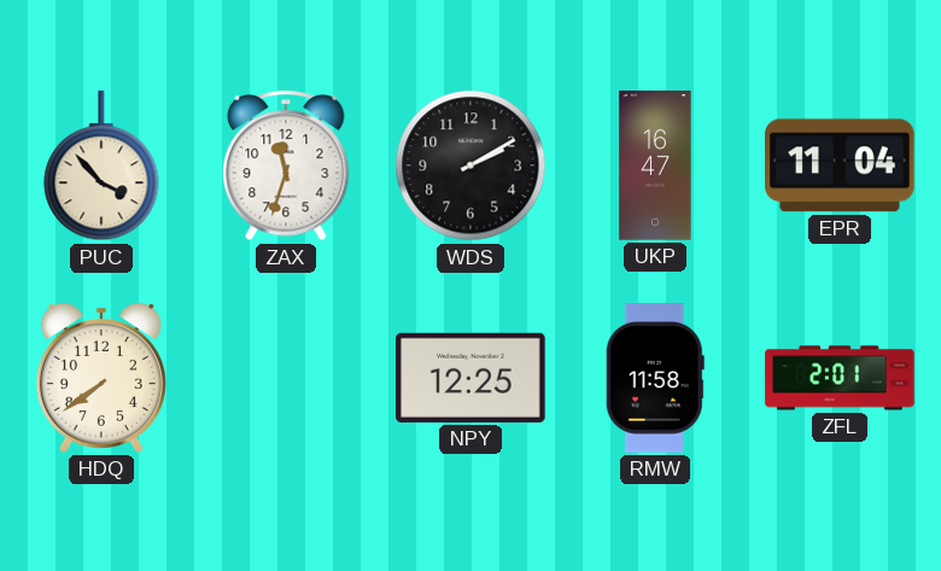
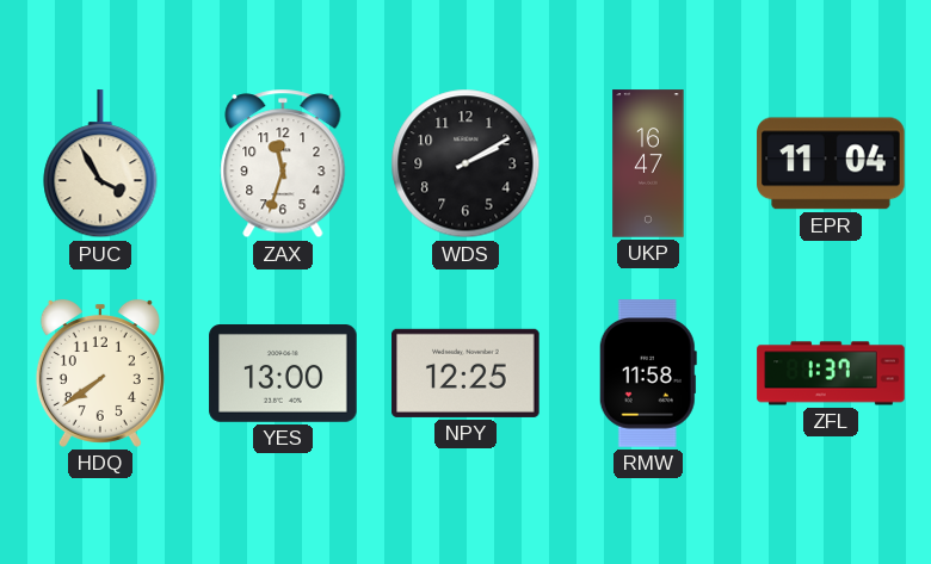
PUC: 3:53 -> 3:55
YES: none -> 13:00
ZFL: 2:01 -> 1:37
